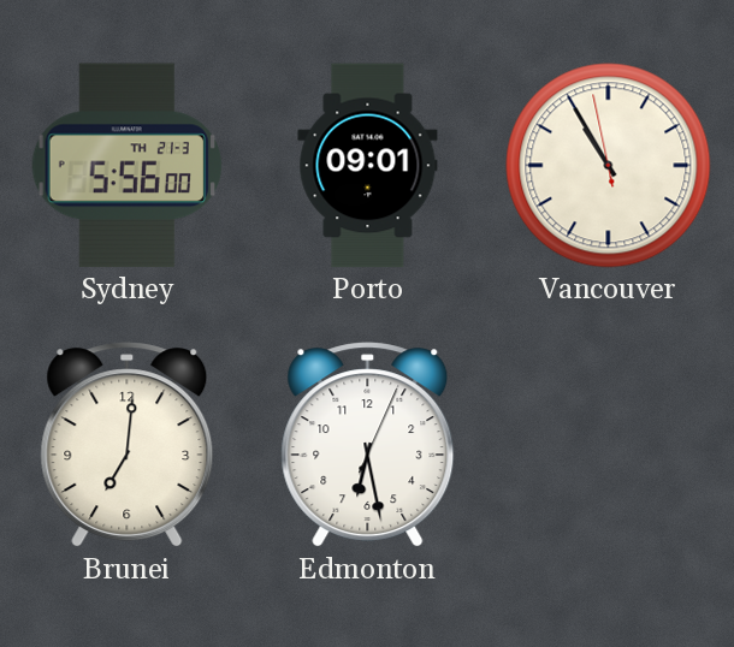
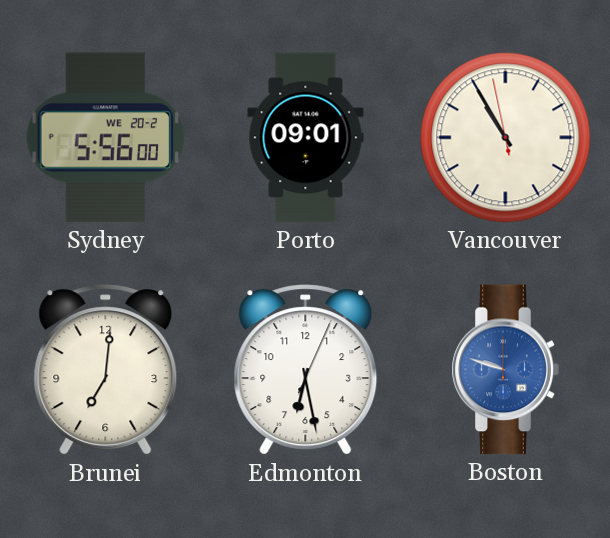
Sydney date: TH 21-3 -> WE 20-2
Boston: none -> 9:48
